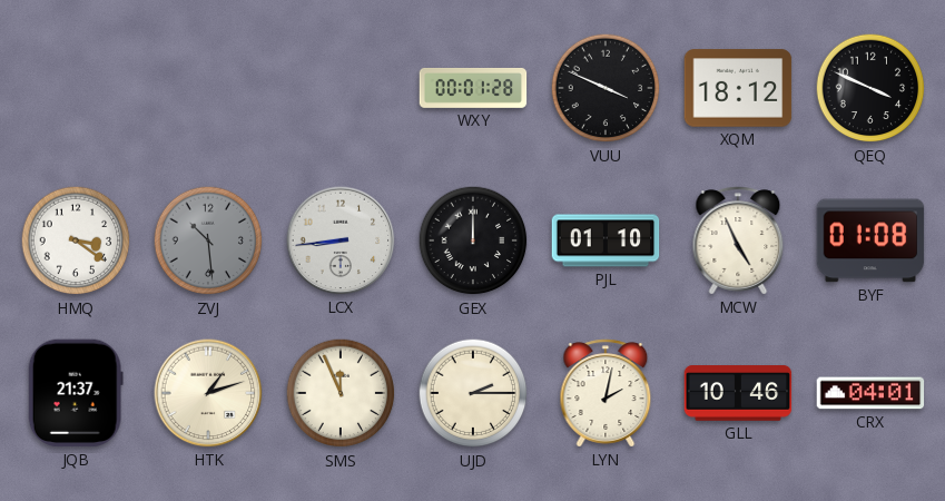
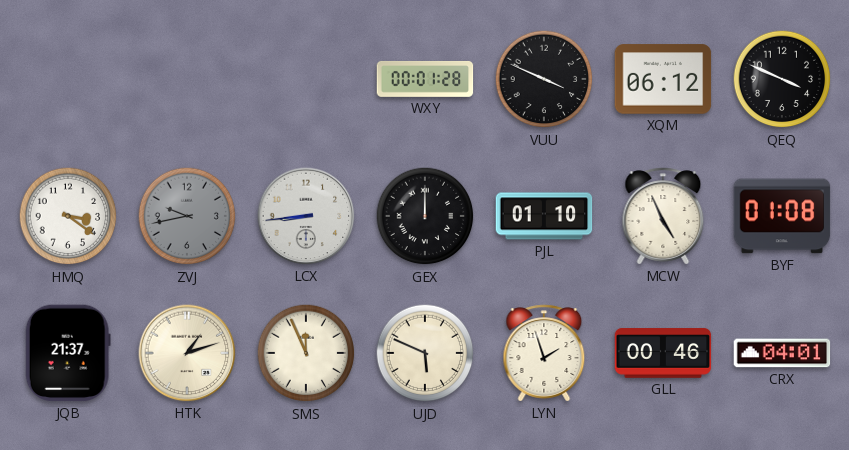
XQM: 18:12 -> 06:12
ZVJ: 10:29 -> 9:43
UJD: 2:15 -> 5:49
LYN: 2:02 -> 1:57
GLL: 10:46 -> 00:46
